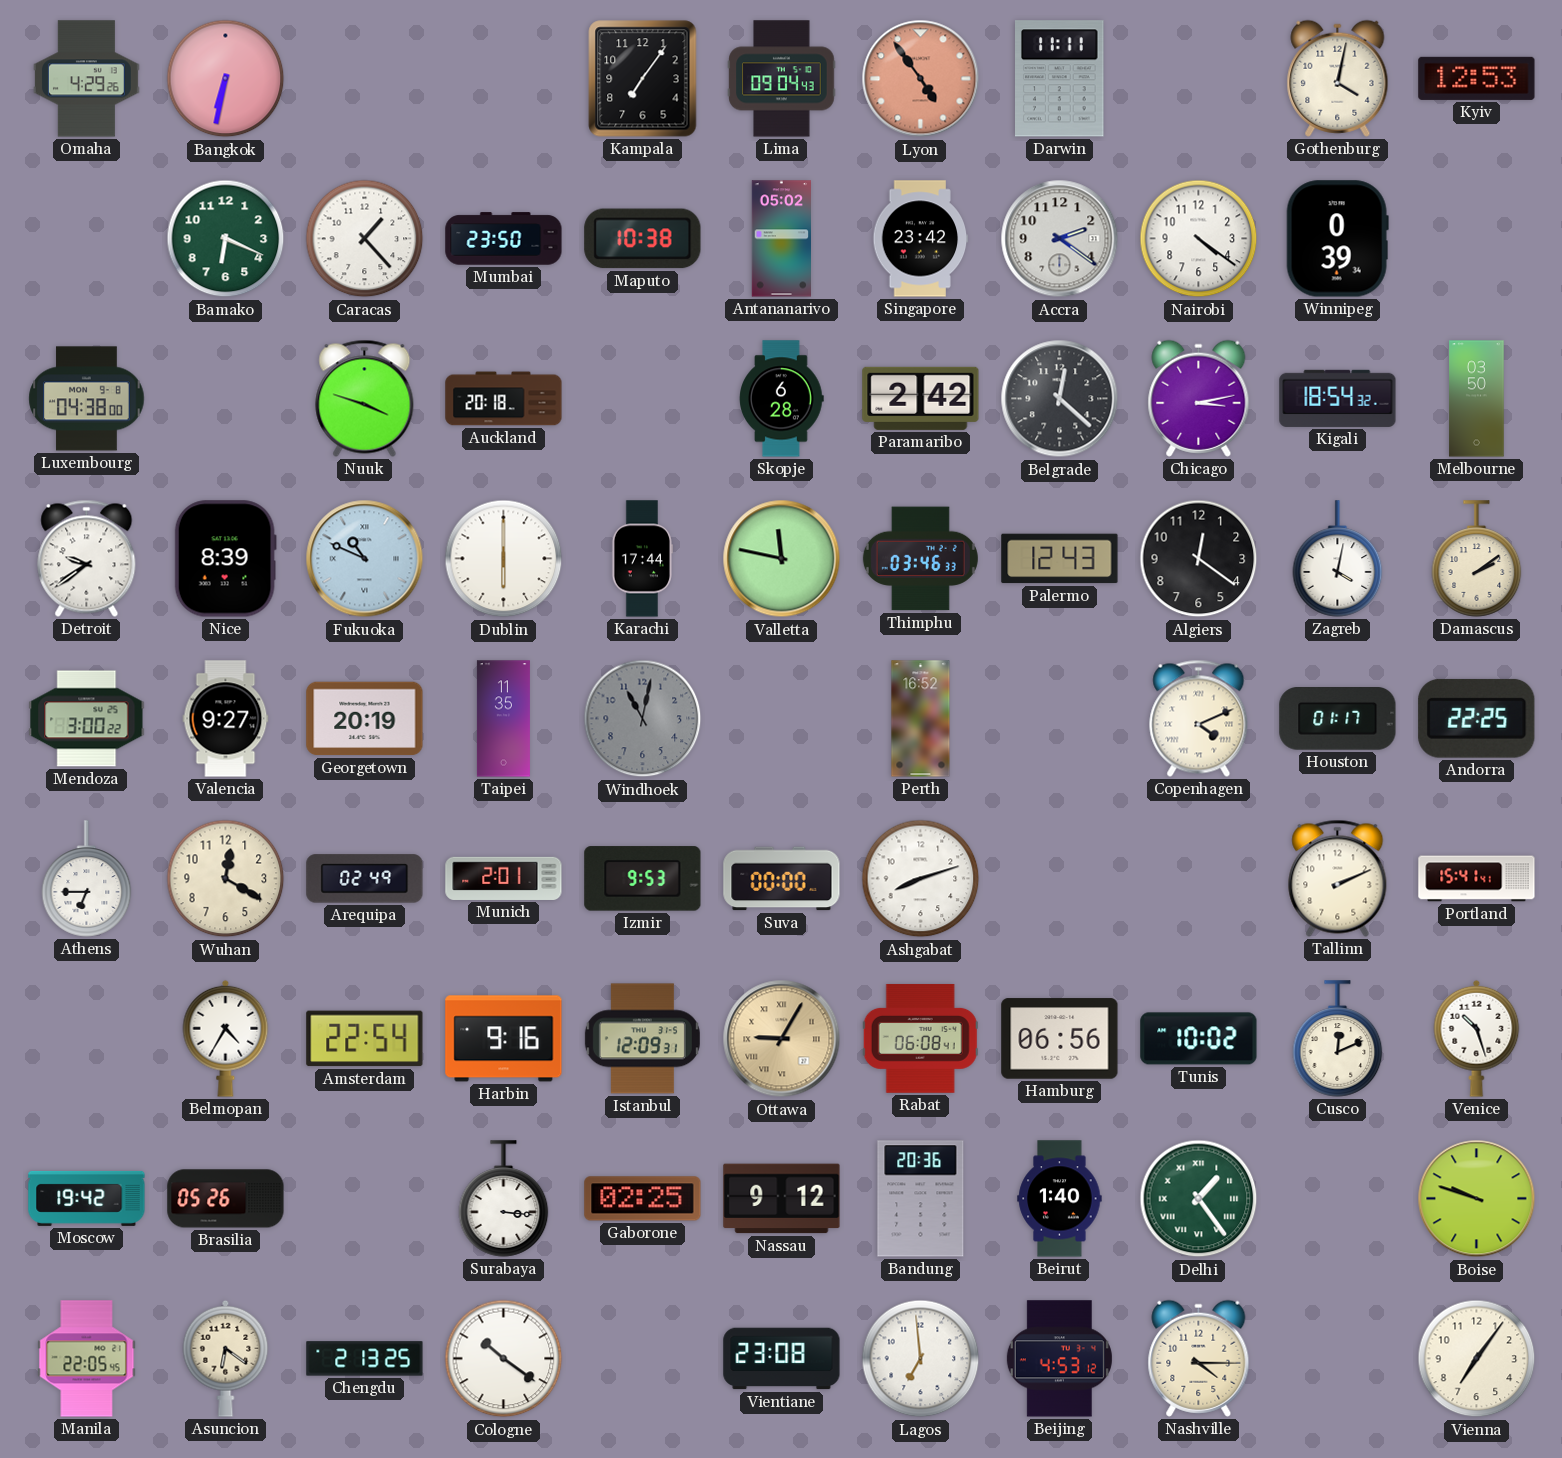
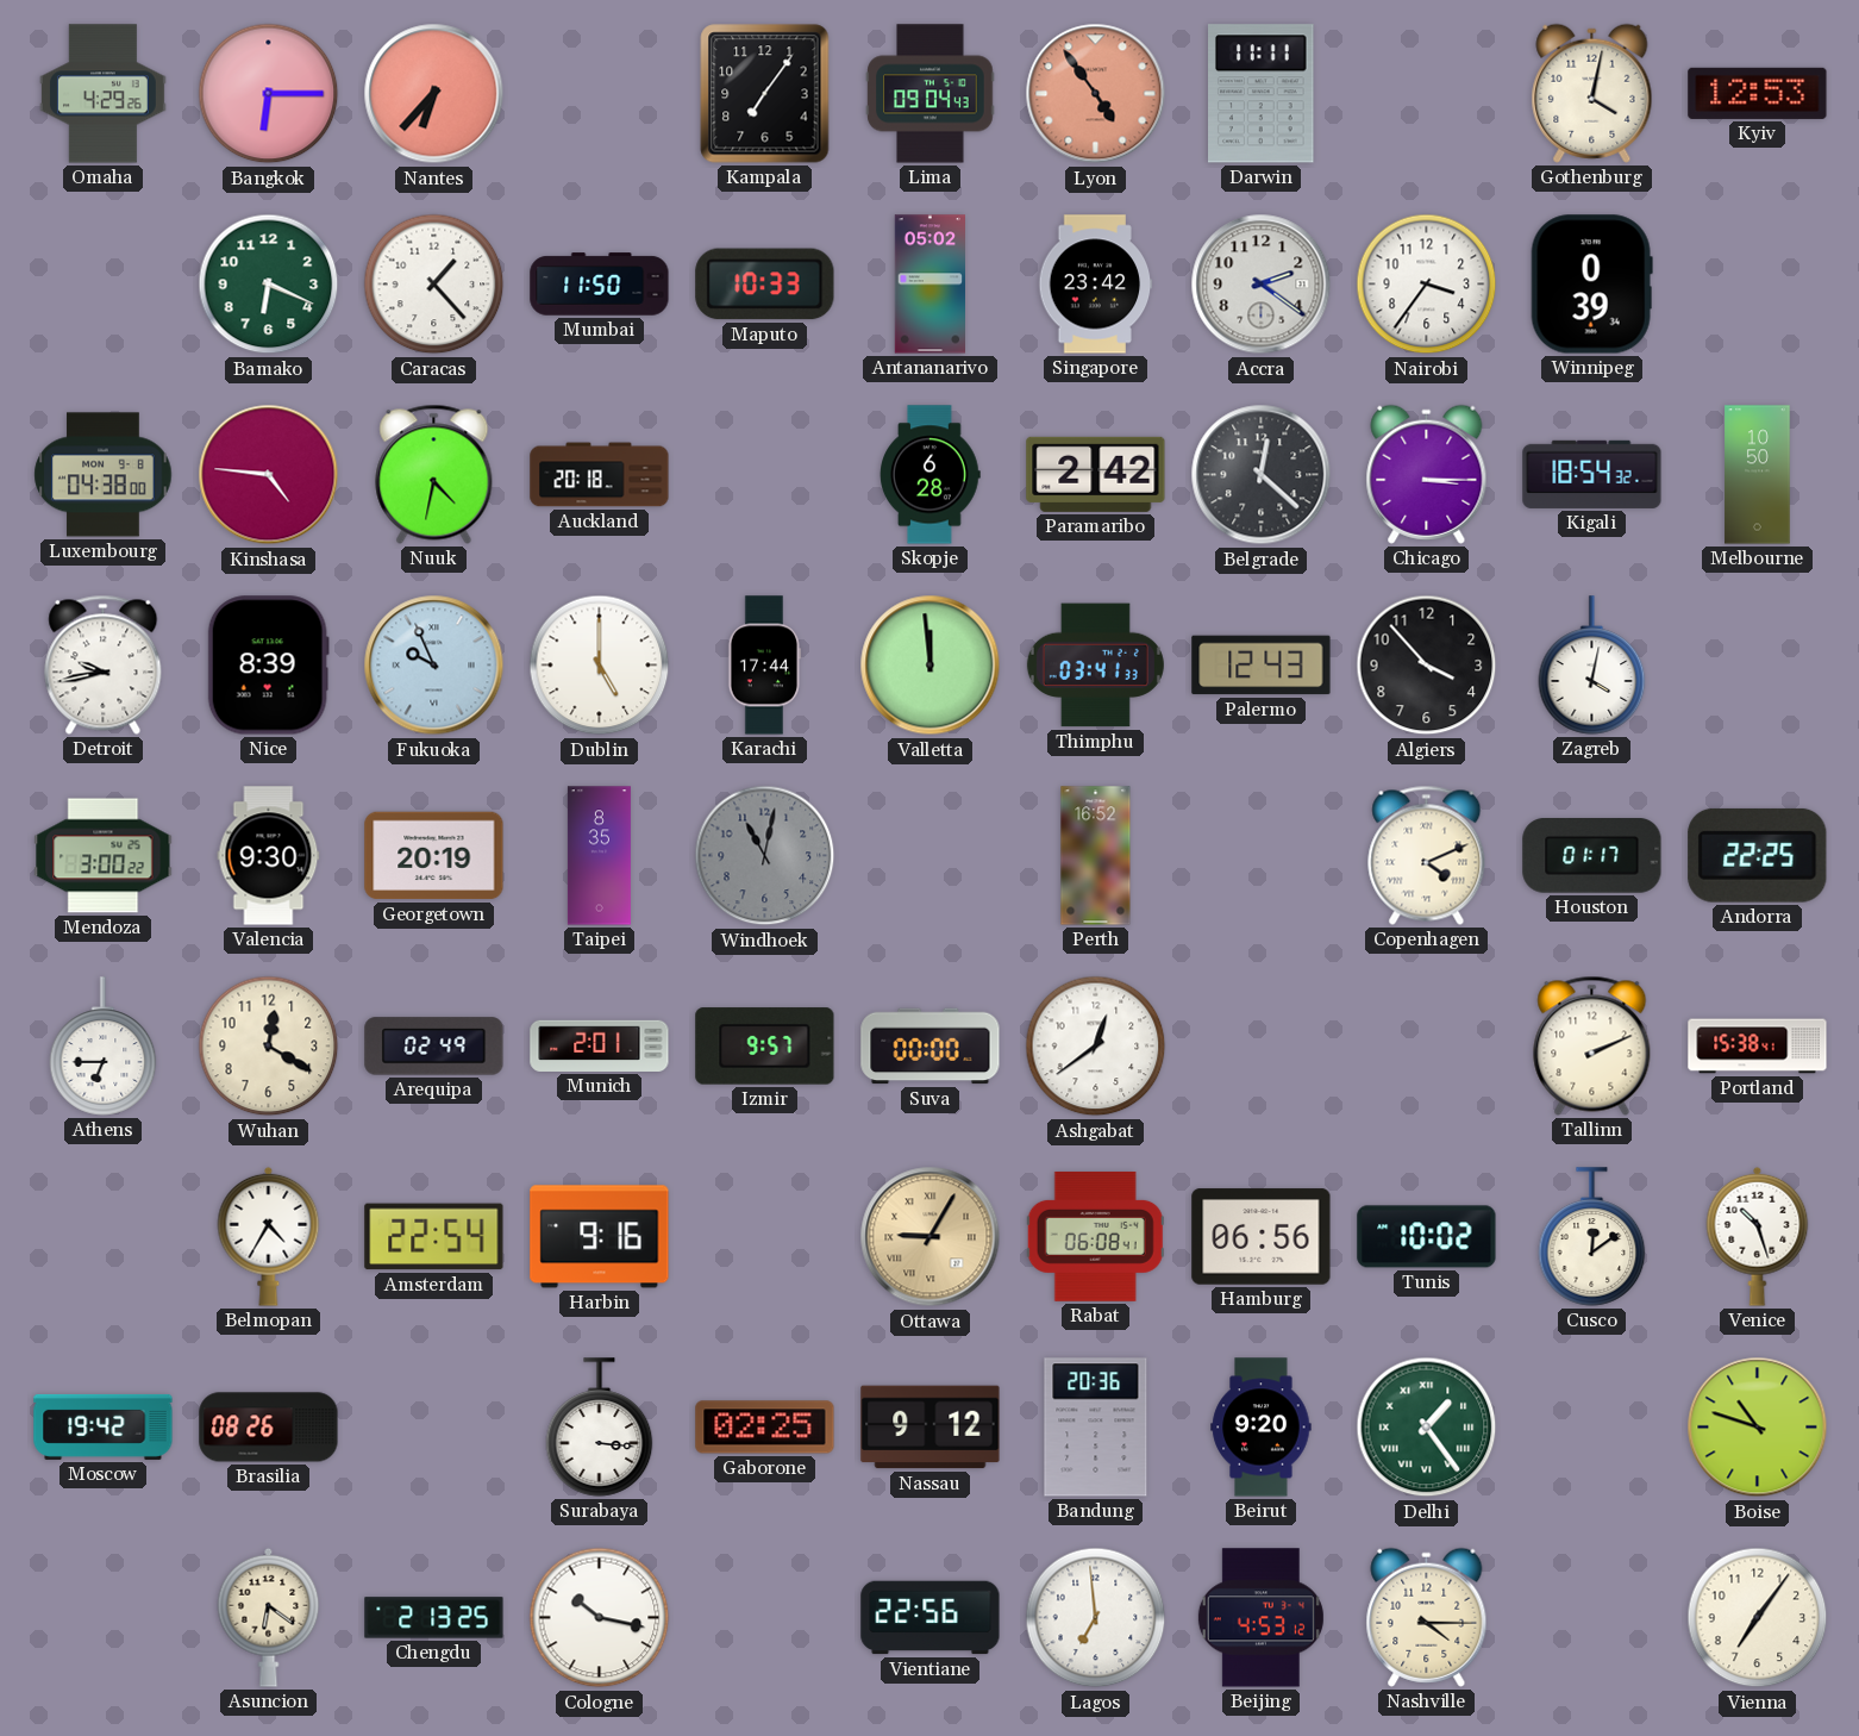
Bangkok: 6:32 -> 6:15
Nantes: none -> 6:37
Mumbai: 23:50 -> 11:50
Maputo: 10:38 -> 10:33
Nairobi: 4:21 -> 3:36
Kinshasa: none -> 4:46
Nuuk: 3:48 -> 4:32
Chicago: 3:13 -> 3:15
Melbourne: 03:50 -> 10:50
Detroit: 9:39 -> 9:43
Fukuoka: 10:49 -> 9:56
Dublin: 6:00 -> 5:00
Valletta: 11:47 -> 11:59
Thimphu: 03:46 -> 03:41
Algiers: 12:21 -> 3:53
Damascus: 2:09 -> none
Valencia: 9:27 -> 9:30
Taipei: 11:35 -> 8:35
Izmir: 9:53 -> 9:57
Ashgabat: 8:12 -> 12:39
Portland: 15:41 -> 15:38
Istanbul: 12:09 -> none
Cusco: 12:11 -> 12:09
Brasilia: 05:26 -> 08:26
Beirut: 1:40 -> 9:20
Boise: 9:48 -> 10:48
Manila: 22:05 -> none
Cologne: 10:21 -> 10:17
Vientiane: 23:08 -> 22:56
